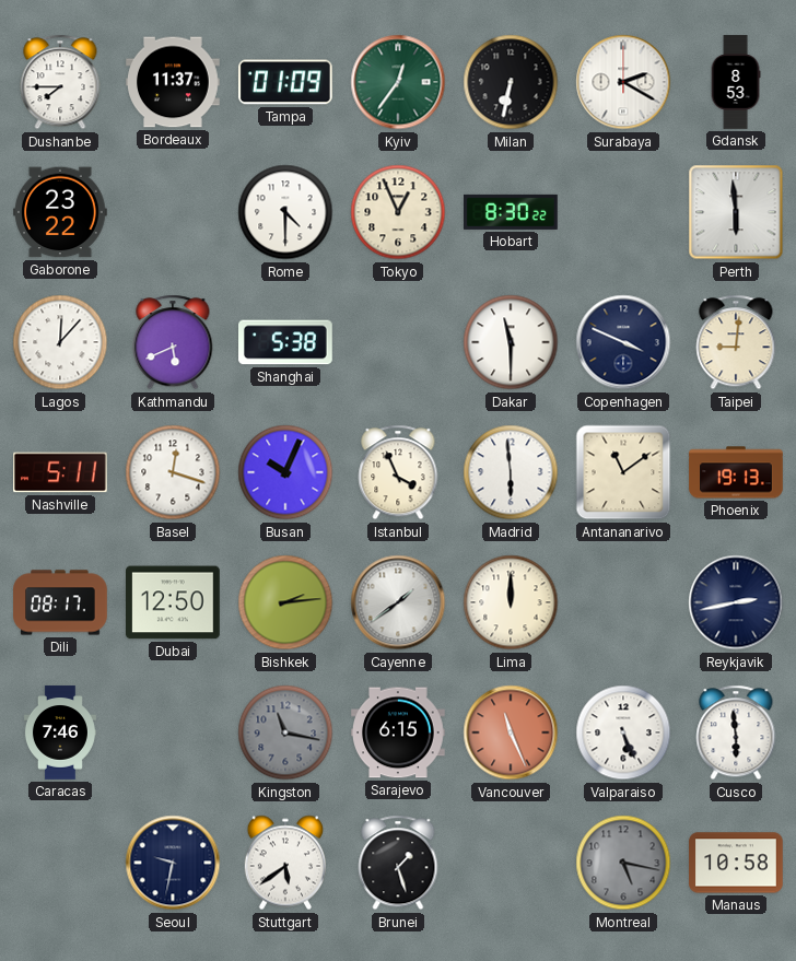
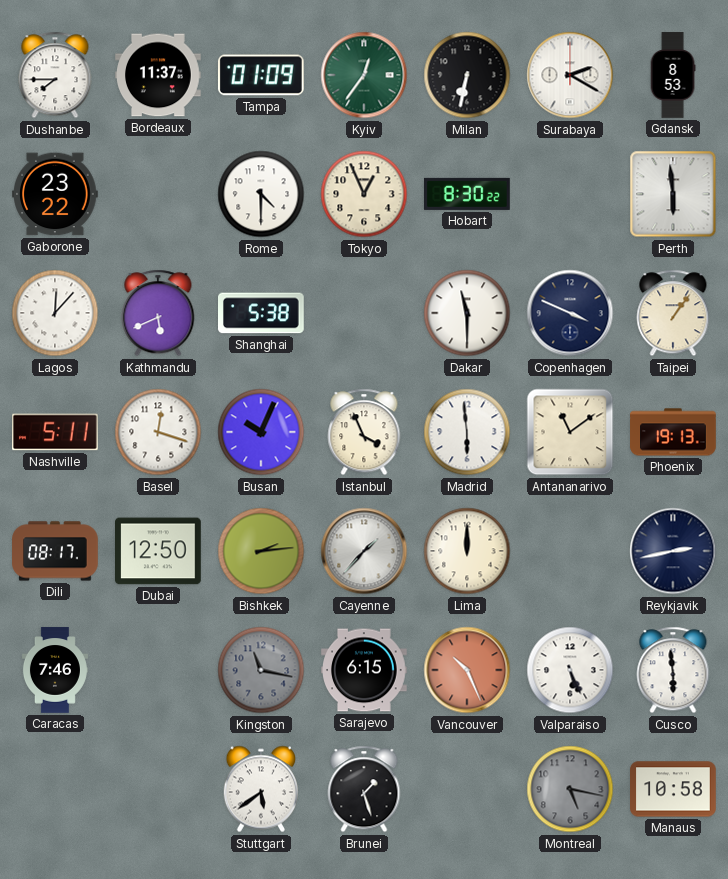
Taipei: 9:01 -> 1:06
Cayenne: 1:39 -> 1:37
Vancouver: 11:26 -> 10:26
Seoul: 9:32 -> none
